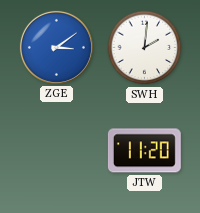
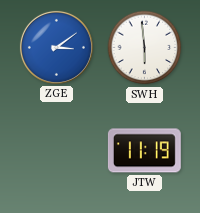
SWH: 2:01 -> 5:59
JTW: 11:20 -> 11:19
